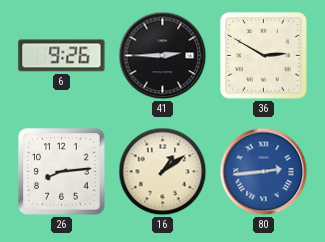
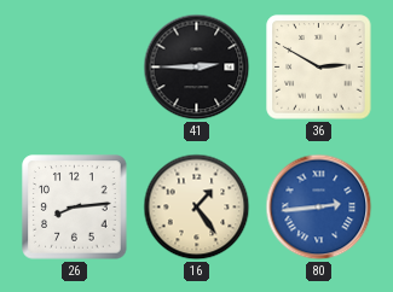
6: 9:26 -> none
16: 1:09 -> 1:24
